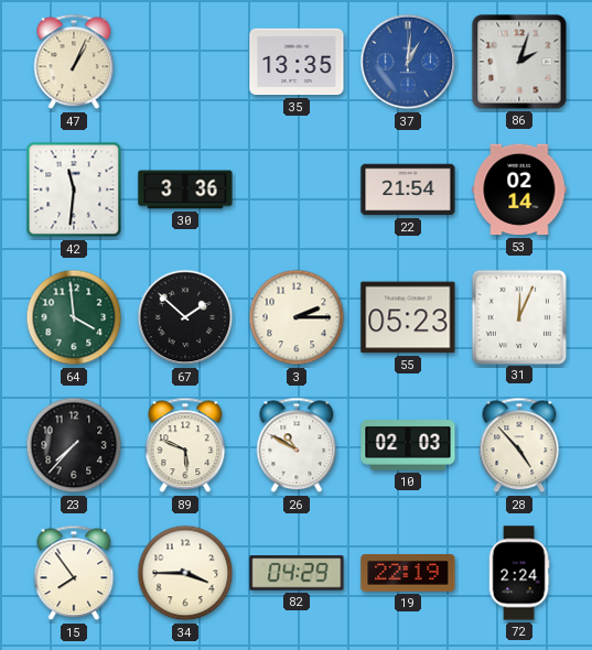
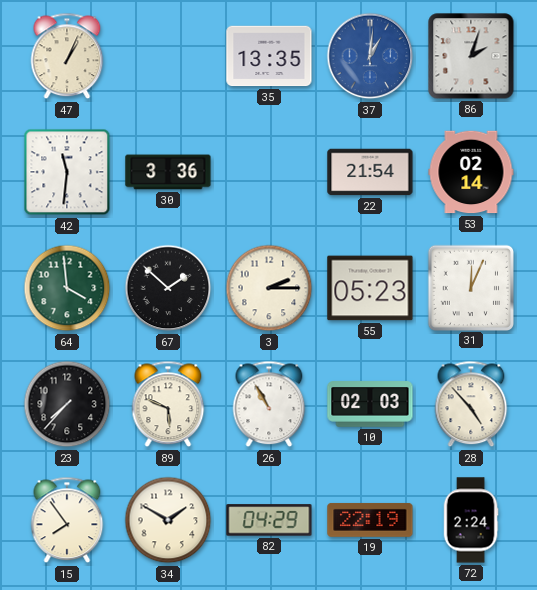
26: 10:50 -> 10:55
34: 3:45 -> 1:50
